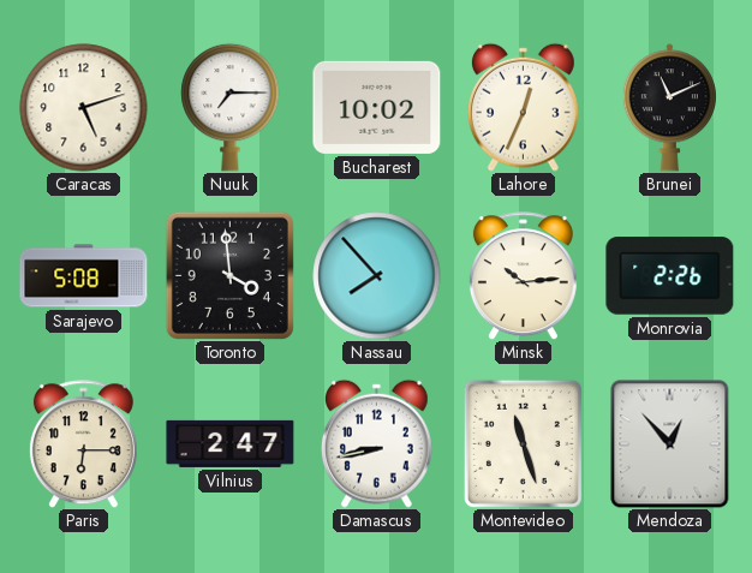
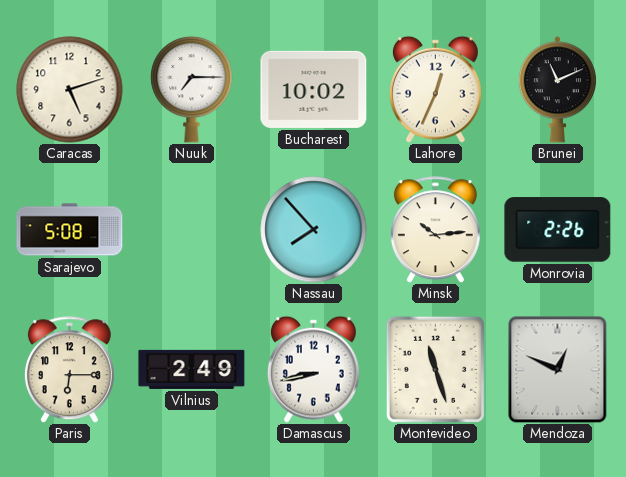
Toronto: 3:59 -> none
Vilnius: 2:47 -> 2:49
Mendoza: 12:53 -> 12:49
